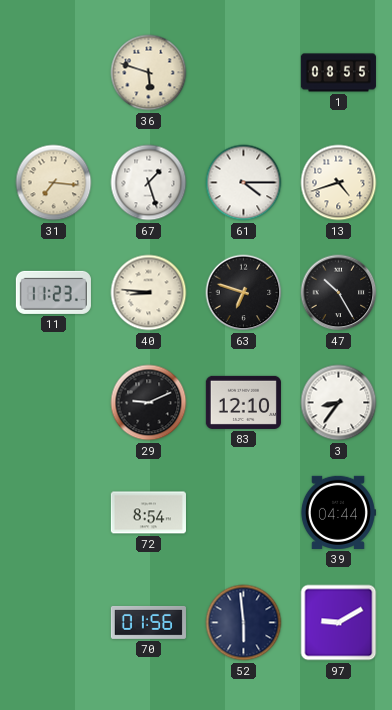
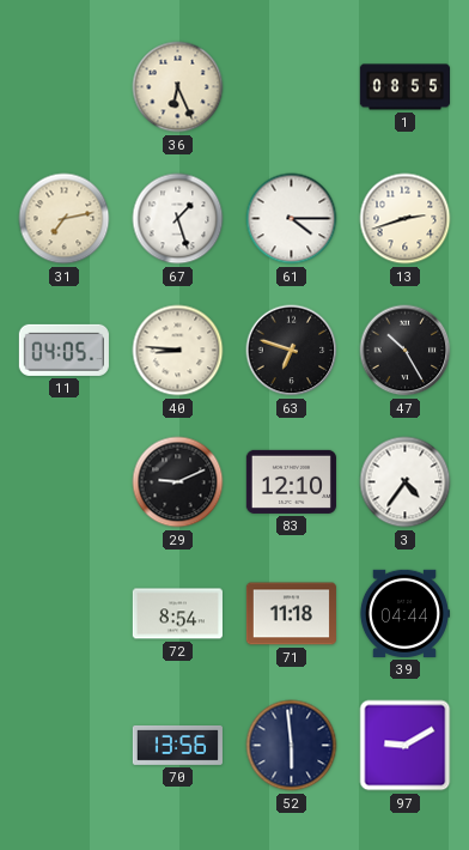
36: 5:48 -> 6:26
31: 7:16 -> 7:13
13: 4:42 -> 2:42
11: 11:23 -> 04:05
3: 8:36 -> 4:36
71: none -> 11:18
70: 01:56 -> 13:56
